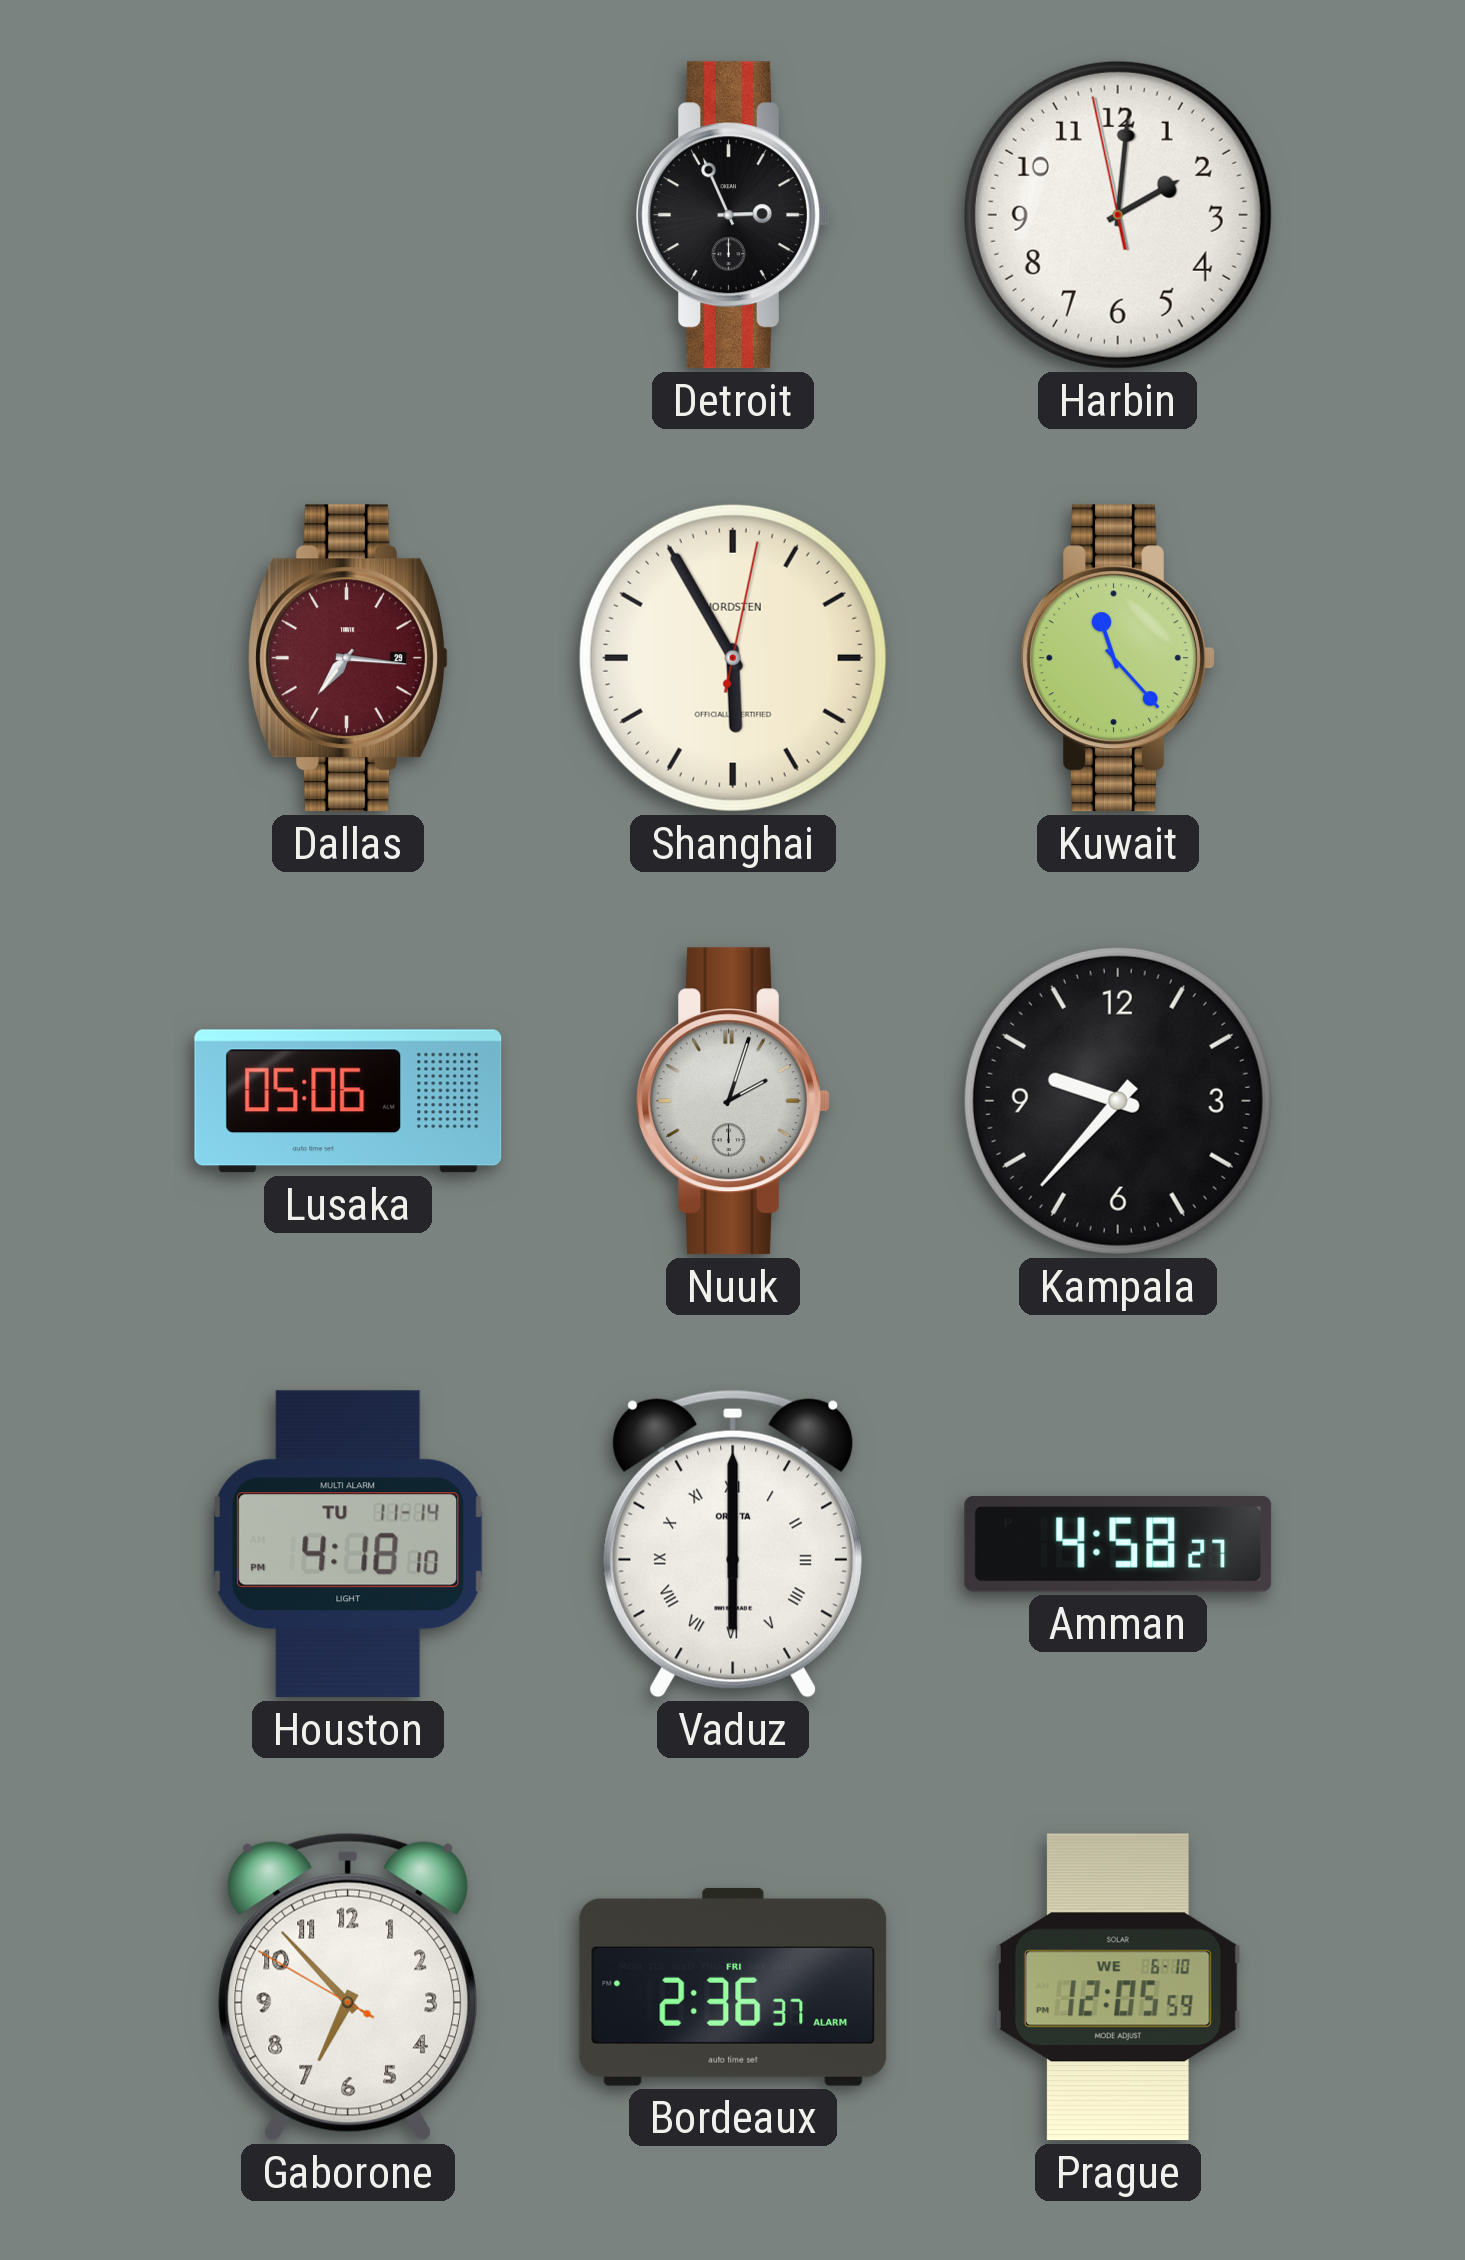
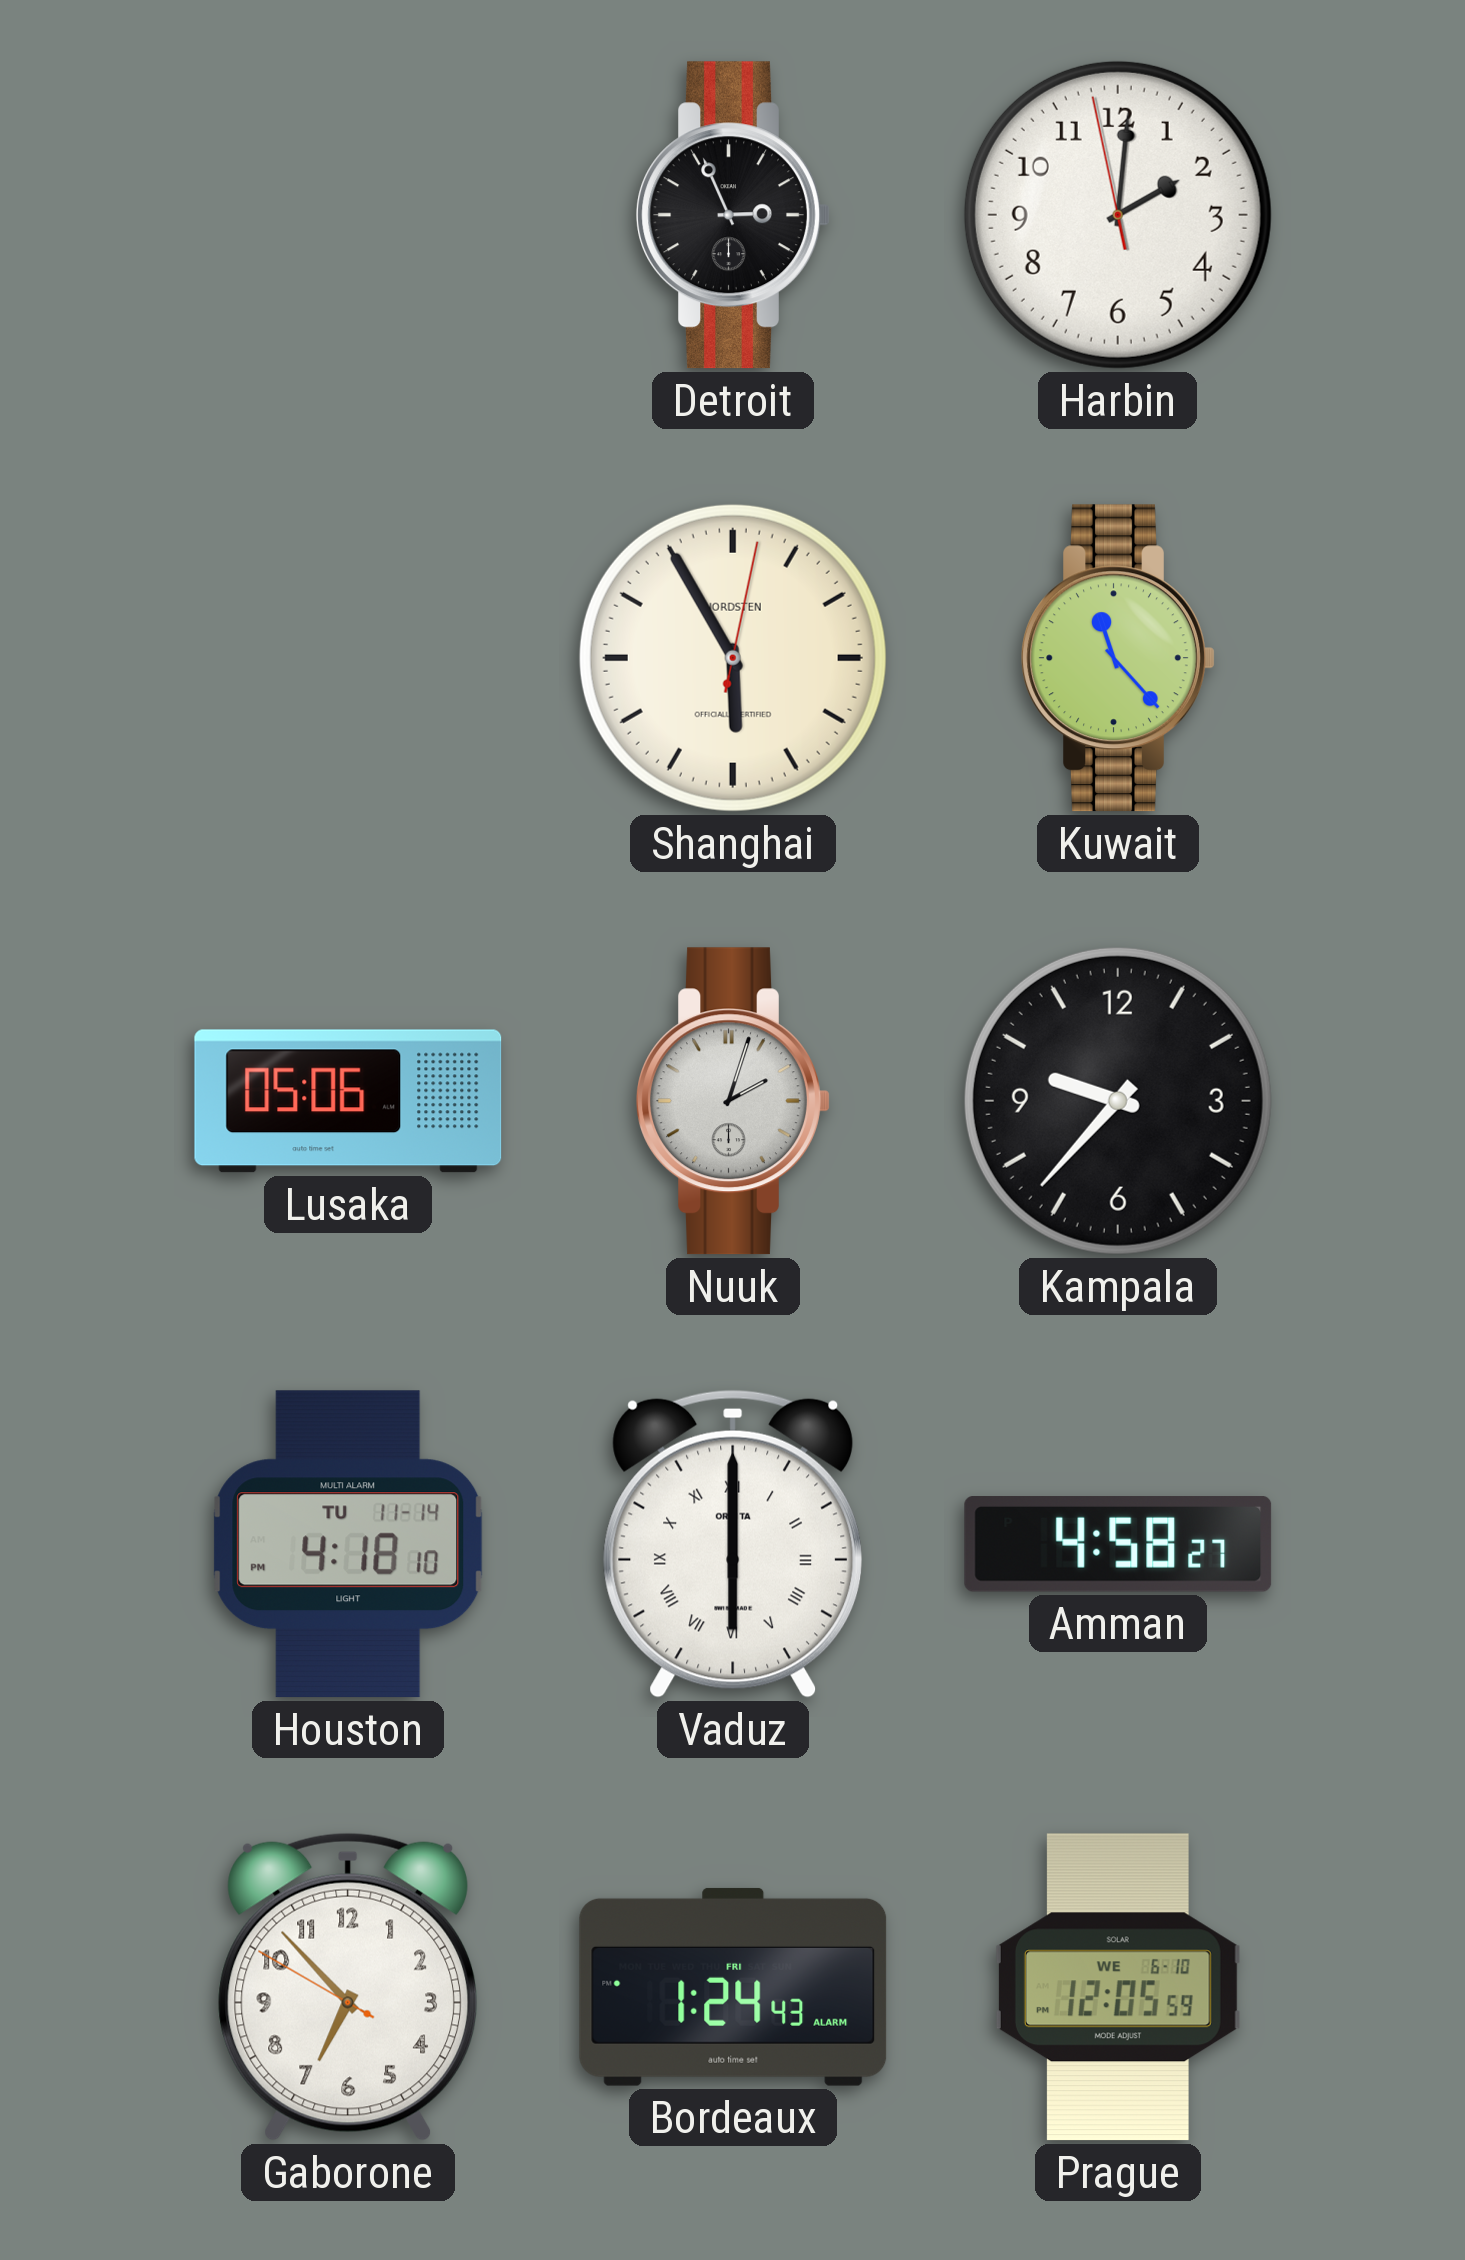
Dallas: 7:16 -> none
Bordeaux: 2:36 -> 1:24
